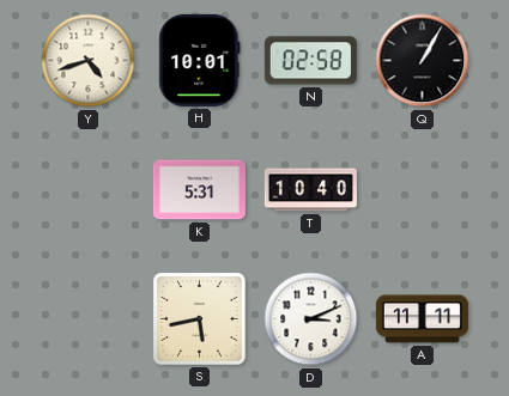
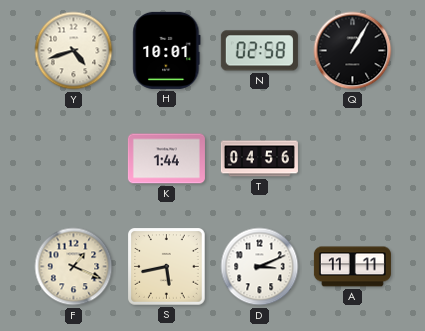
K: 5:31 -> 1:44
T: 10:40 -> 04:56
F: none -> 1:19
